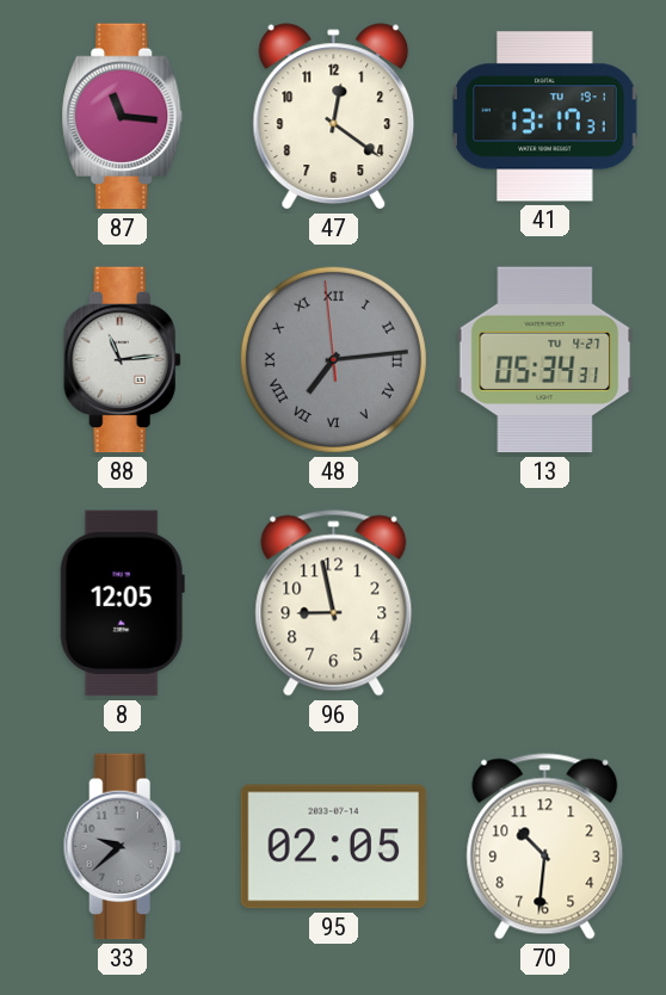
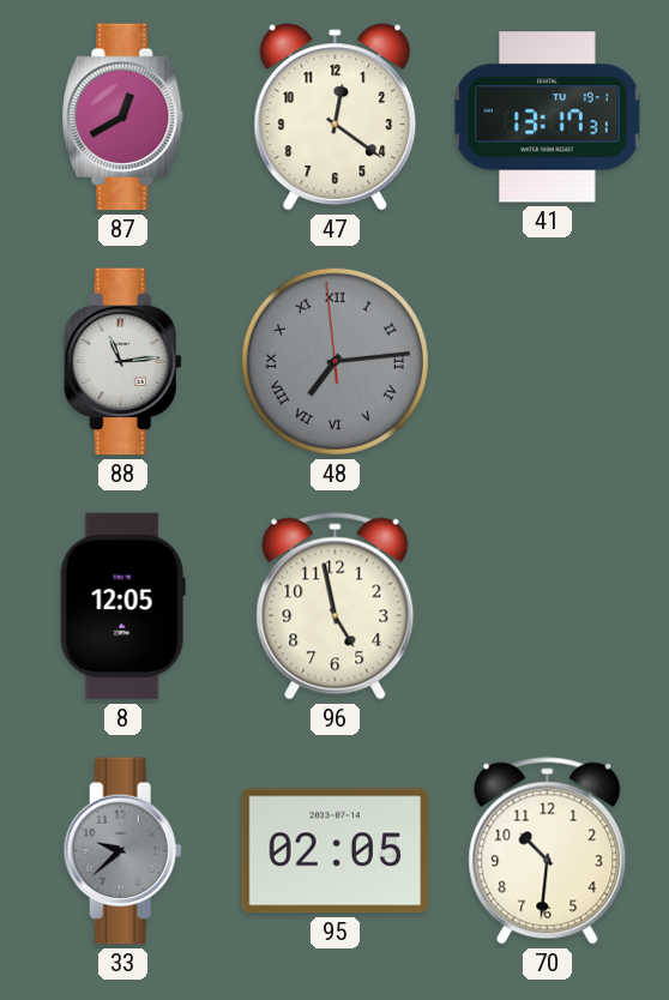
87: 11:16 -> 12:40
13: 05:34 -> none
96: 8:58 -> 4:58
